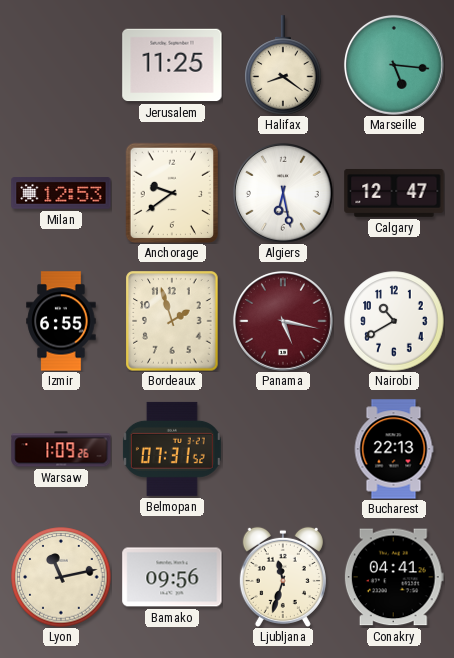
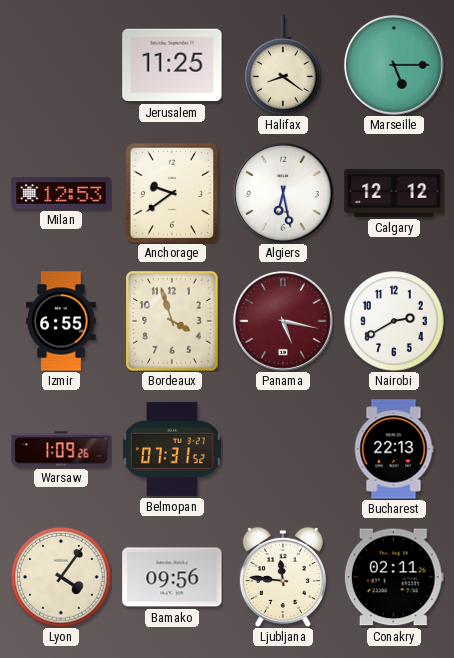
Marseille: 5:16 -> 5:15
Calgary: 12:47 -> 12:12
Bordeaux: 1:57 -> 3:57
Nairobi: 10:40 -> 2:40
Lyon: 11:13 -> 4:06
Ljubljana: 11:33 -> 11:46
Conakry: 04:41 -> 02:11
